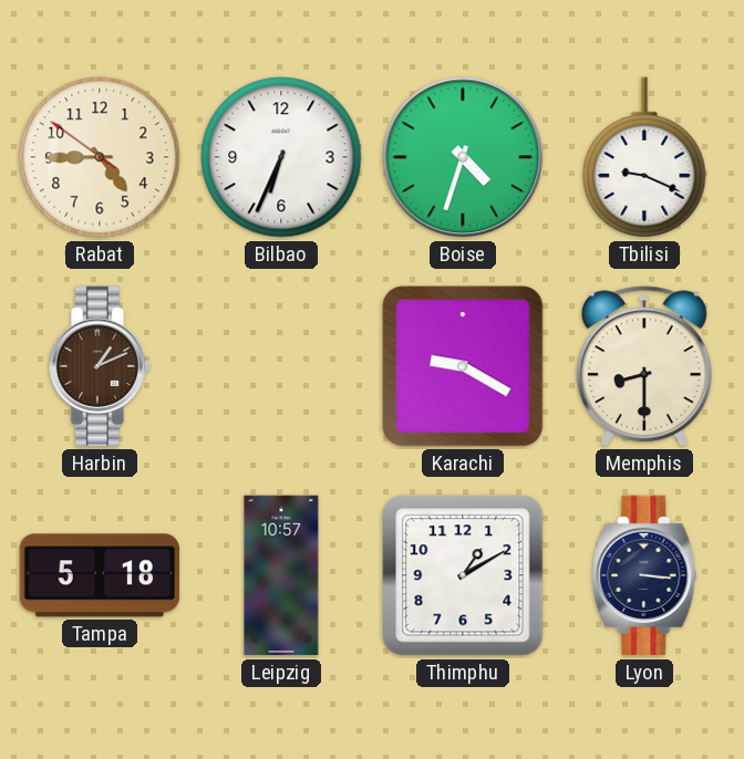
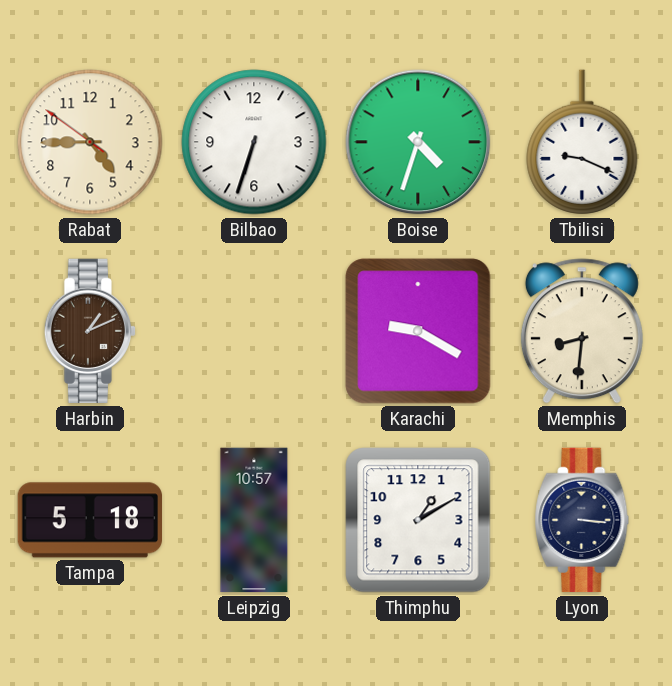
Bilbao: 6:34 -> 6:33
Memphis: 8:30 -> 8:31
